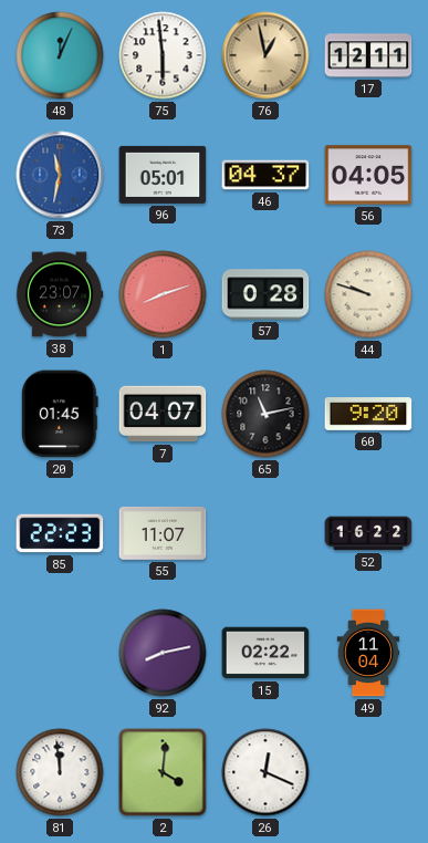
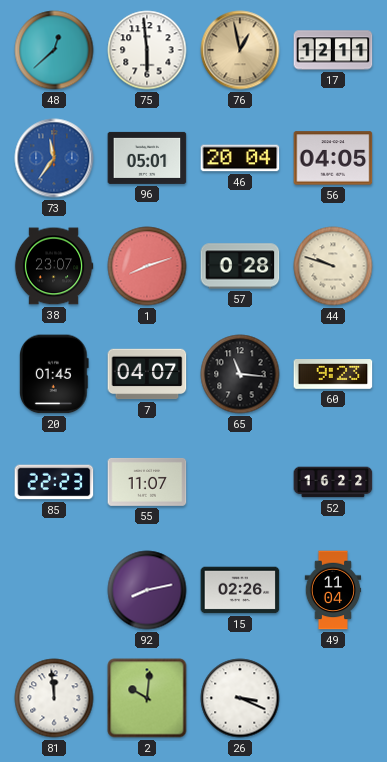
48: 12:04 -> 12:38
73: 11:32 -> 11:36
46: 04:37 -> 20:04
65: 11:13 -> 11:16
60: 9:20 -> 9:23
15: 02:22 -> 02:26
2: 4:01 -> 10:01
26: 12:19 -> 3:19
